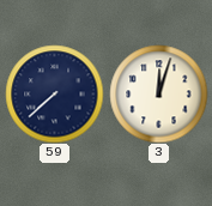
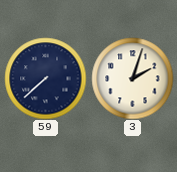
3: 12:03 -> 2:03
